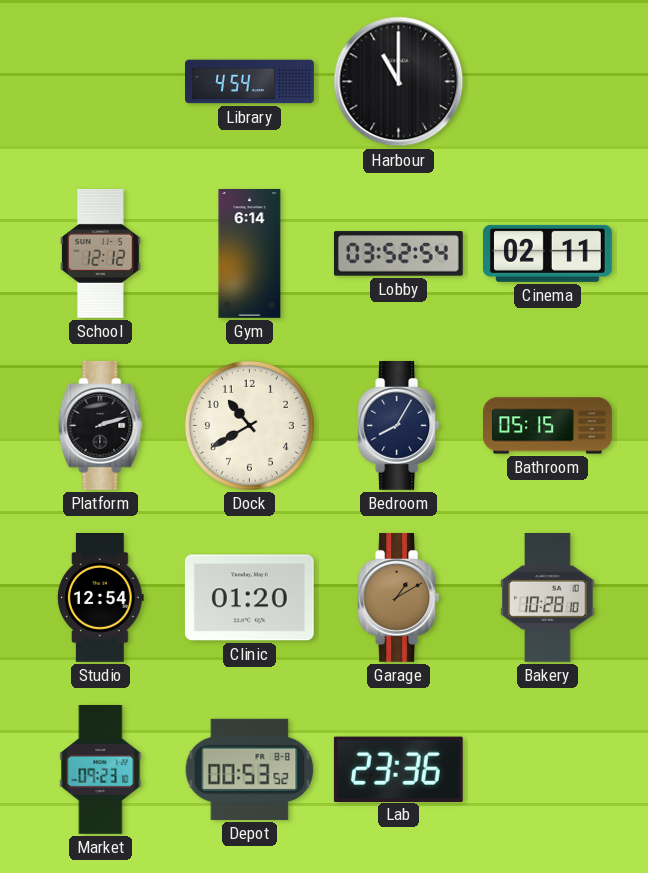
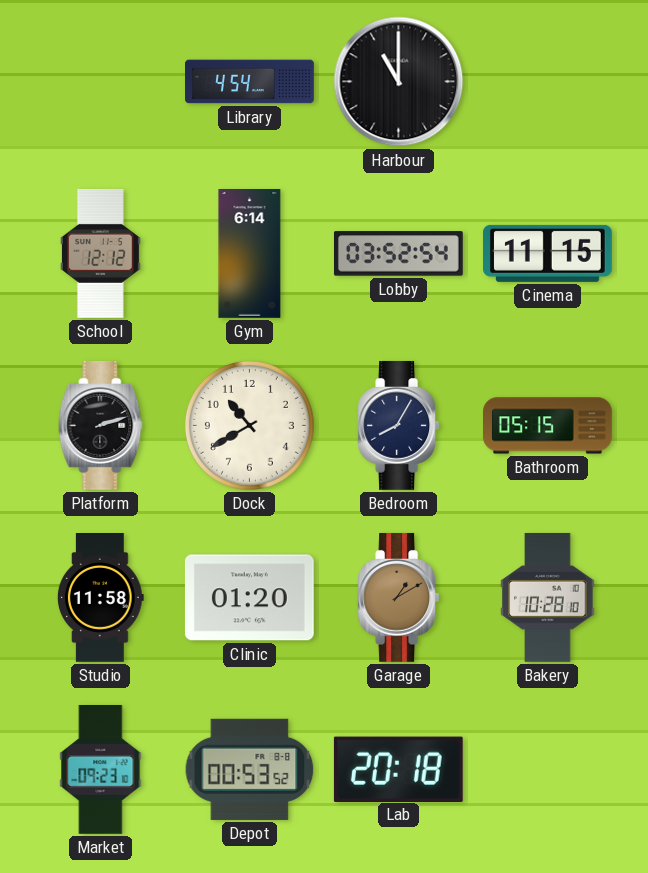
Cinema: 02:11 -> 11:15
Studio: 12:54 -> 11:58
Lab: 23:36 -> 20:18
